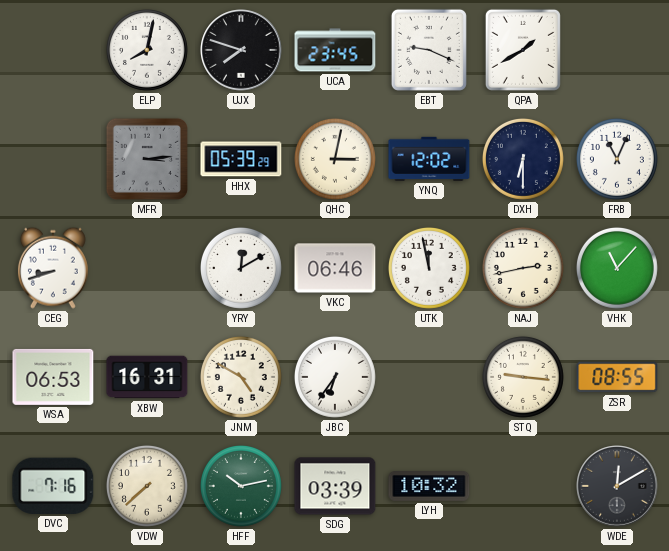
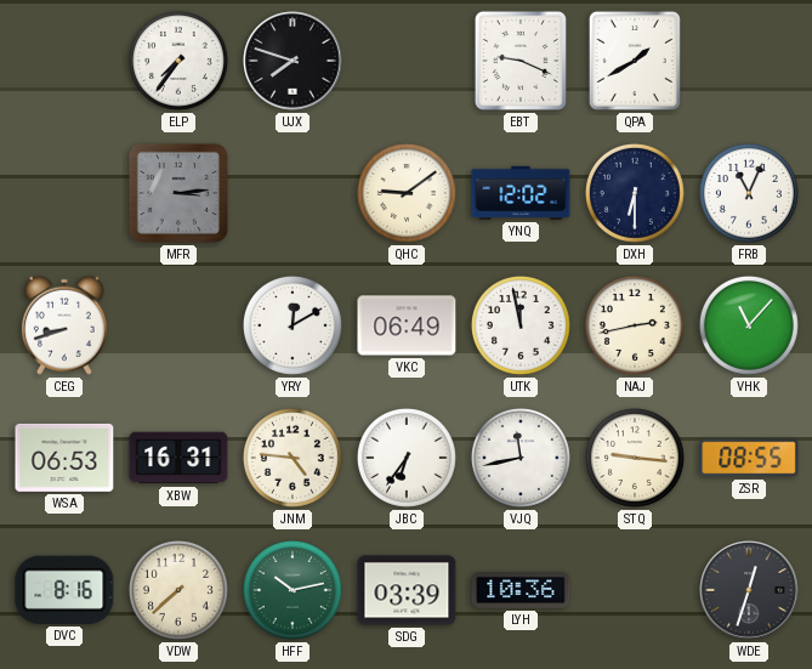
ELP: 8:02 -> 7:36
UCA: 23:45 -> none
HHX: 05:39 -> none
QHC: 3:02 -> 9:09
VKC: 06:46 -> 06:49
JNM: 4:50 -> 4:46
VJQ: none -> 11:43
DVC: 7:16 -> 8:16
LYH: 10:32 -> 10:36
WDE: 12:10 -> 12:33
